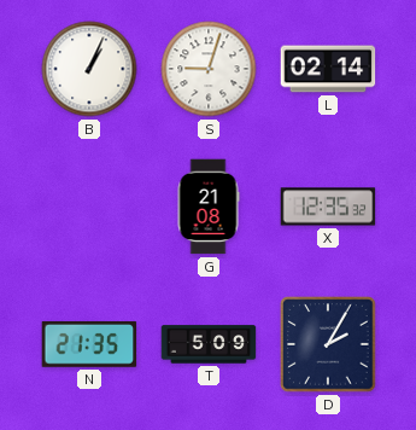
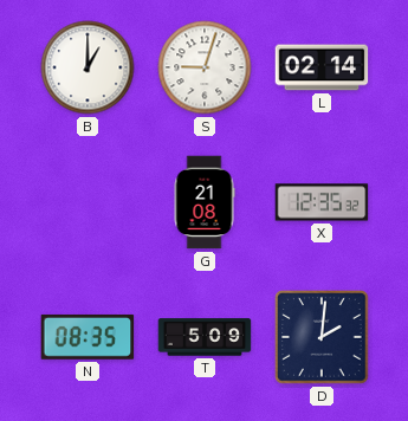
B: 1:04 -> 1:00
N: 21:35 -> 08:35
D: 2:05 -> 2:01
